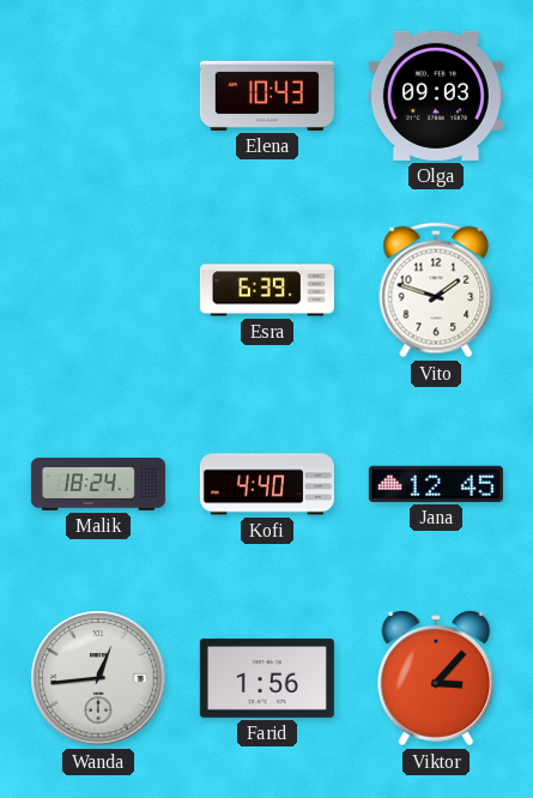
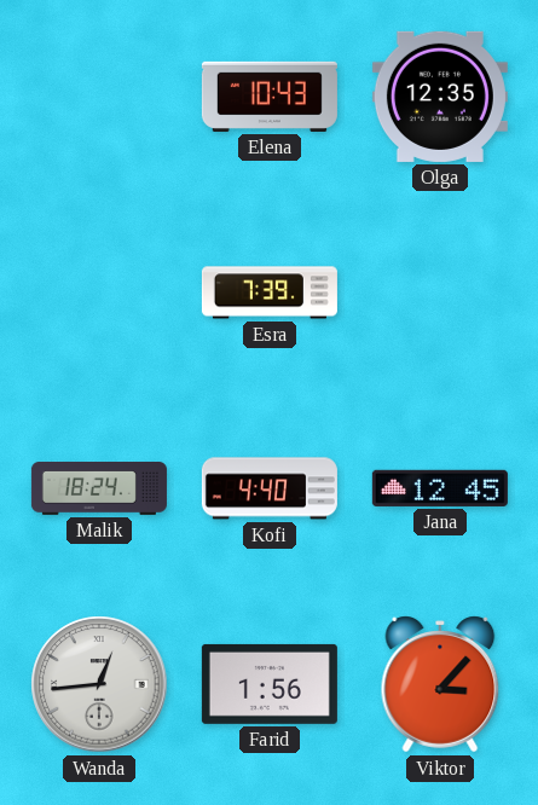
Olga: 09:03 -> 12:35
Esra: 6:39 -> 7:39
Vito: 1:48 -> none
